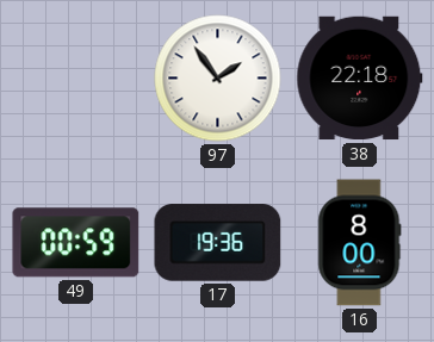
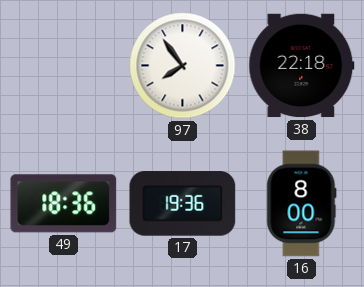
97: 1:54 -> 7:54
49: 00:59 -> 18:36
